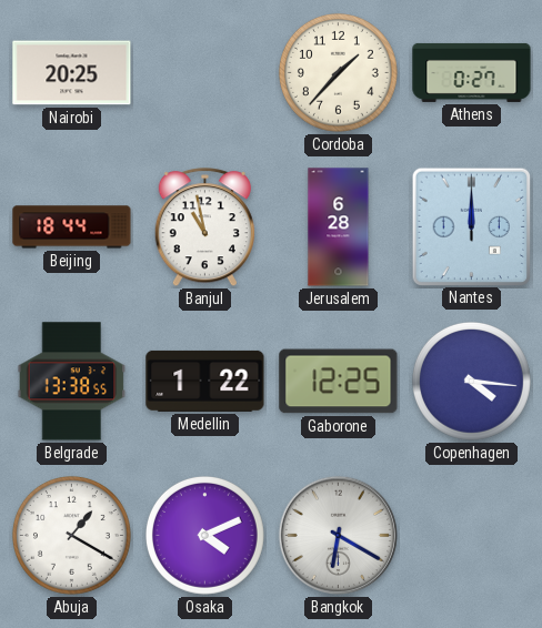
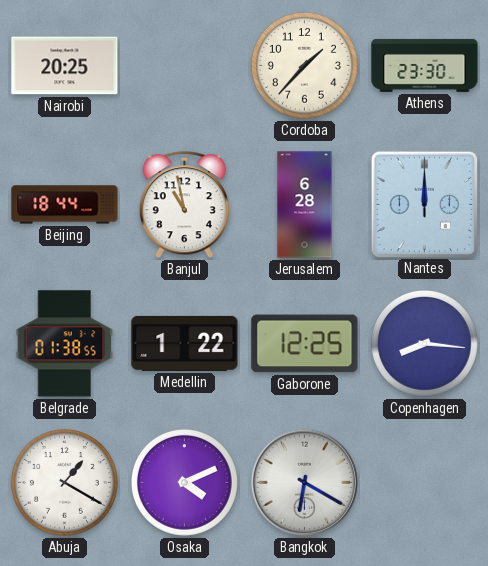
Athens: 0:27 -> 23:30
Belgrade: 13:38 -> 01:38
Copenhagen: 4:16 -> 8:16
